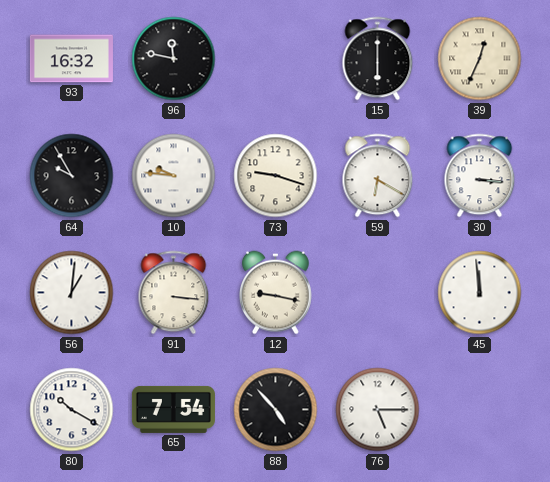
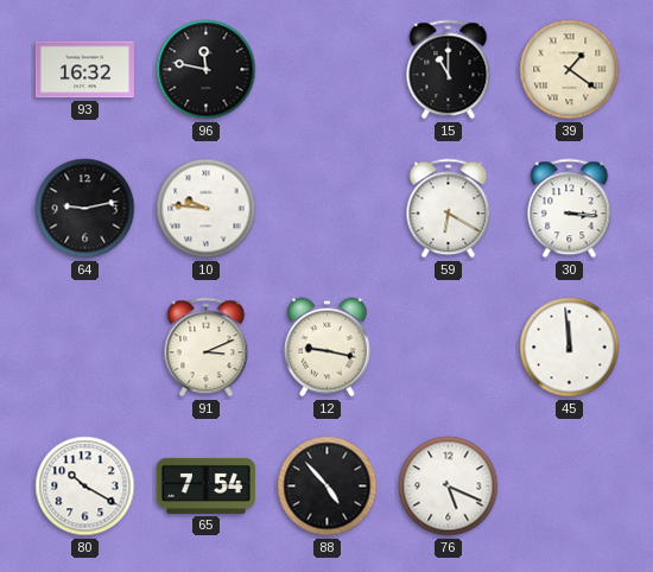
15: 6:00 -> 11:00
39: 12:34 -> 1:21
64: 9:55 -> 9:13
73: 9:18 -> none
56: 1:01 -> none
91: 3:16 -> 3:11
76: 5:15 -> 5:19
